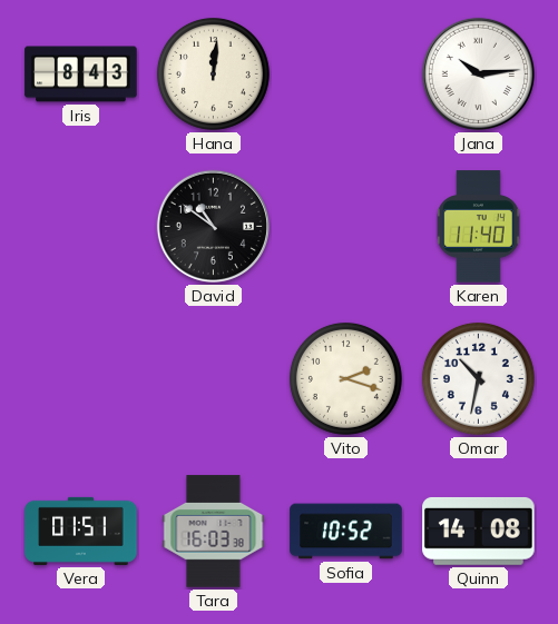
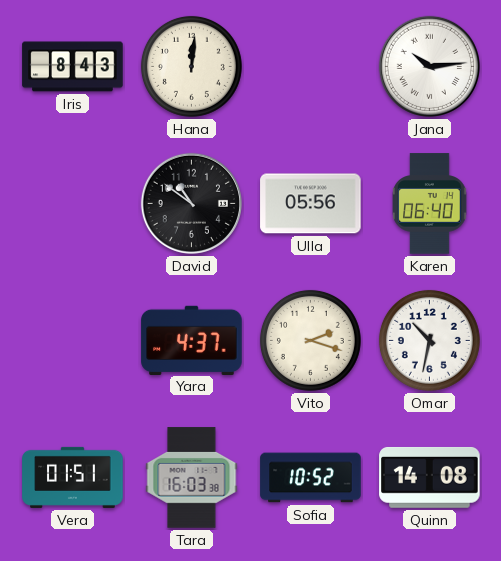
Ulla: none -> 05:56
Karen: 11:40 -> 06:40
Yara: none -> 4:37
